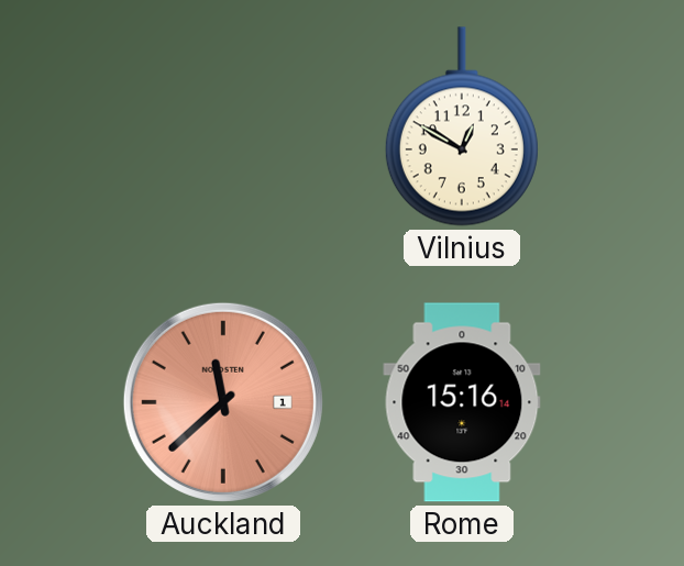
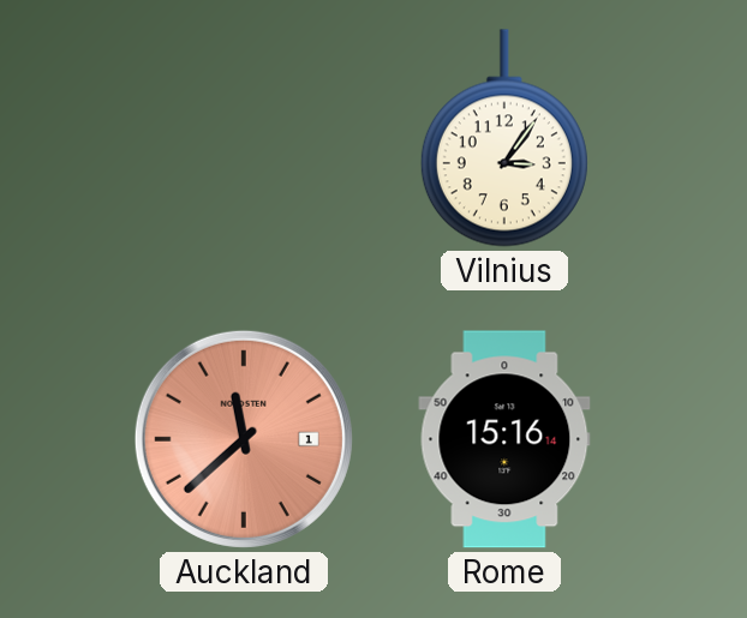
Vilnius: 12:50 -> 3:06
